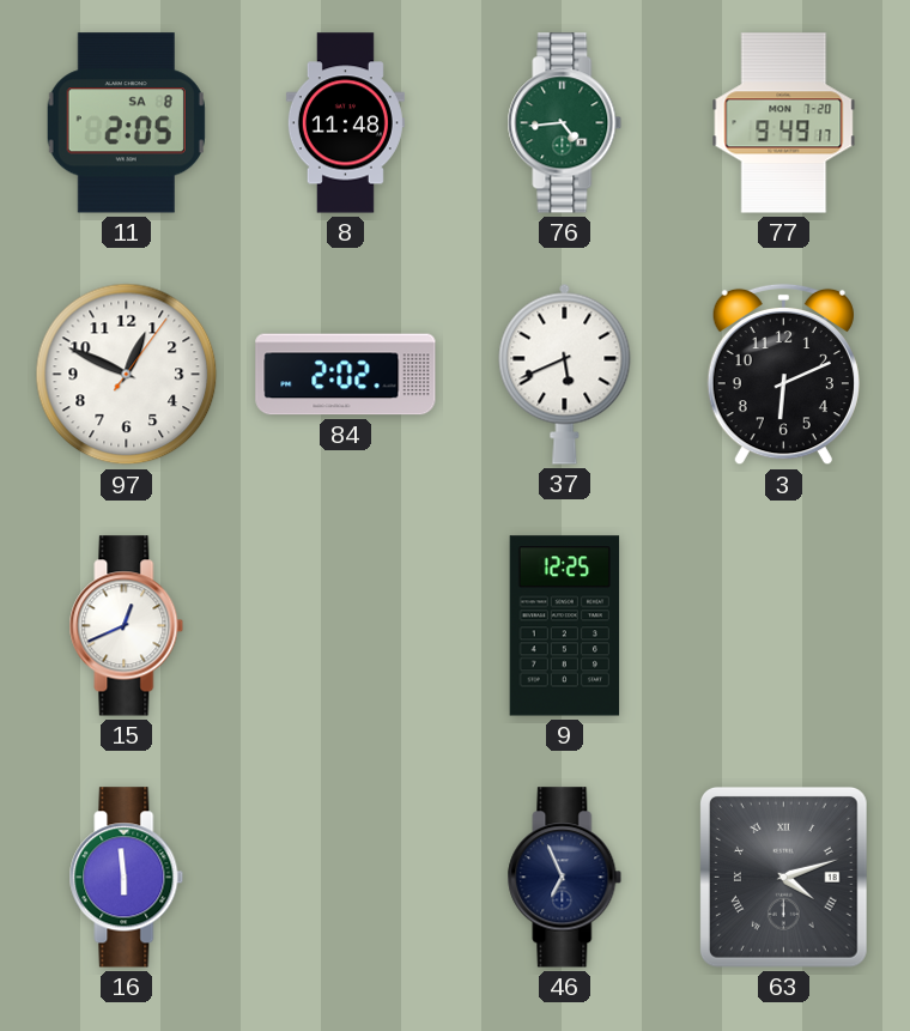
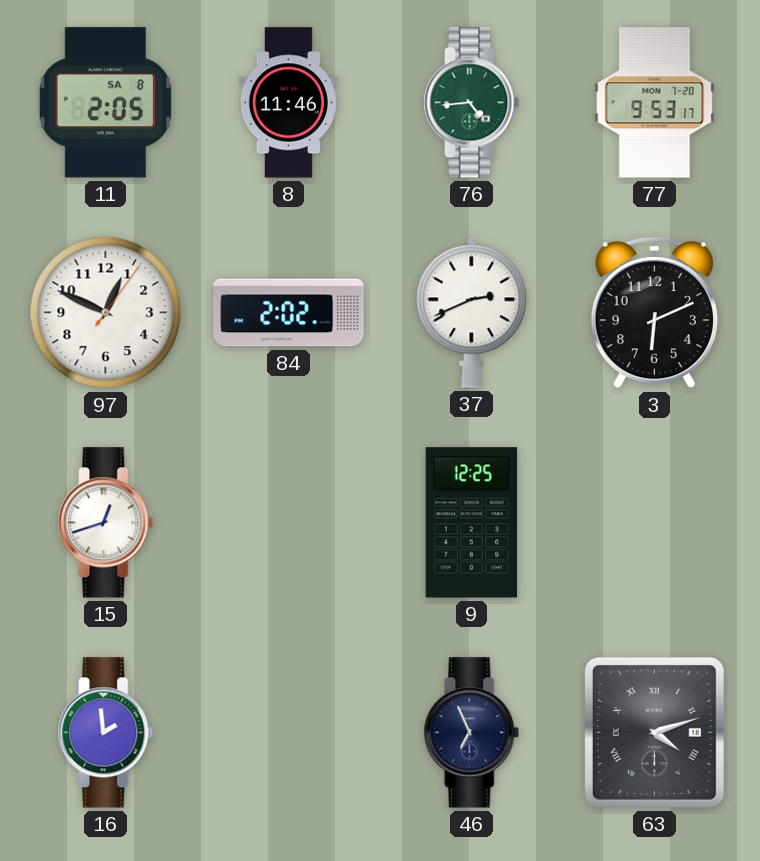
8: 11:48 -> 11:46
77: 9:49 -> 9:53
37: 5:41 -> 2:41
15: 12:41 -> 12:42
16: 5:59 -> 1:59
